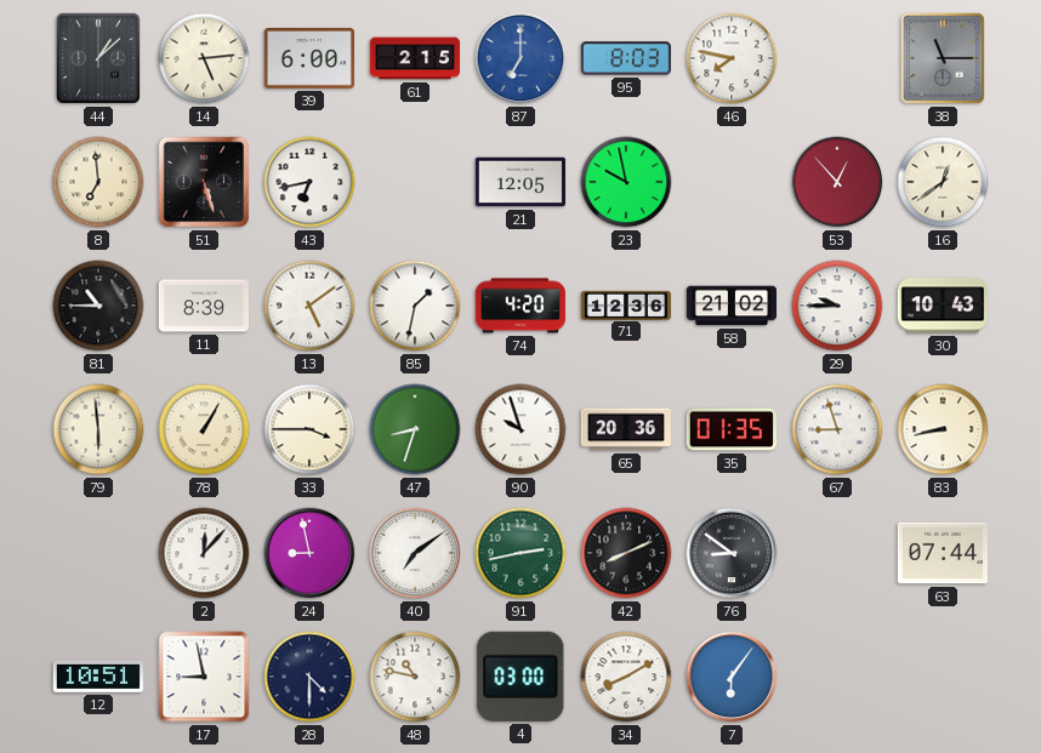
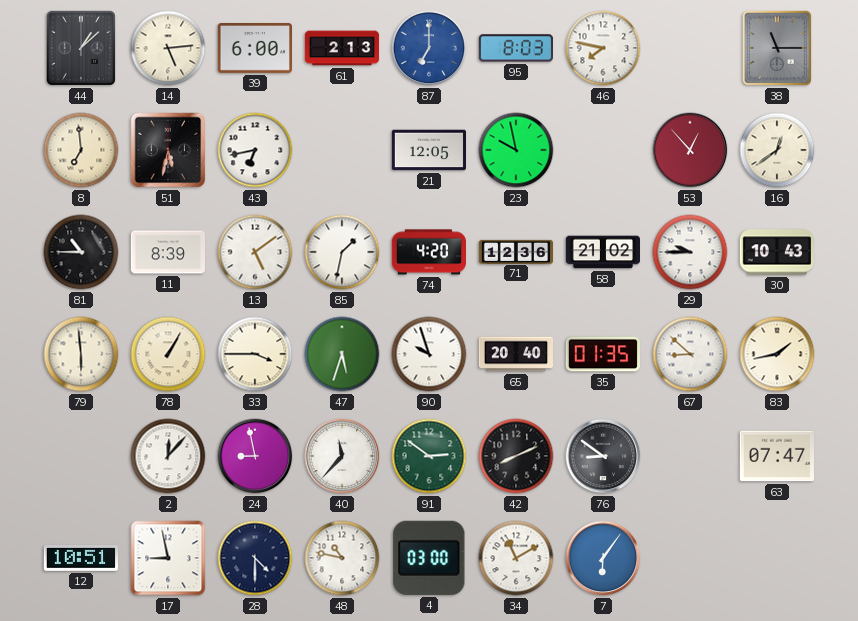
61: 2:15 -> 2:13
51: 5:27 -> 5:32
47: 8:33 -> 5:33
65: 20:36 -> 20:40
67: 8:57 -> 8:52
83: 8:43 -> 1:43
40: 7:09 -> 11:37
91: 2:43 -> 2:51
63: 07:44 -> 07:47
34: 8:10 -> 11:10
